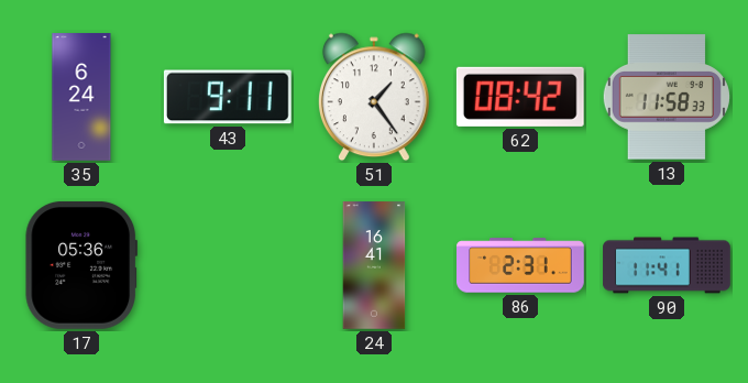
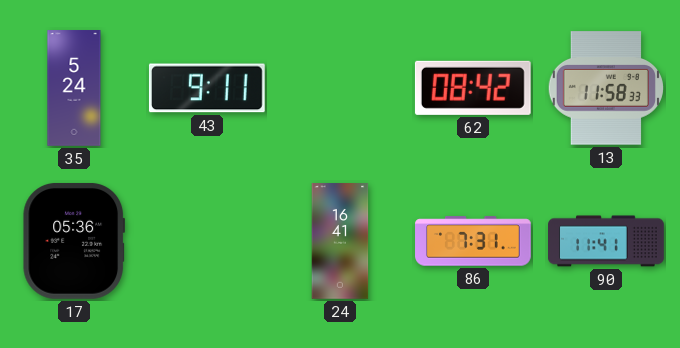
35: 6:24 -> 5:24
51: 1:24 -> none
86: 2:31 -> 7:31
